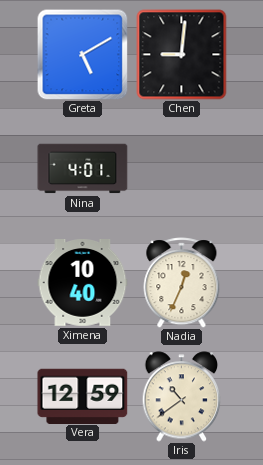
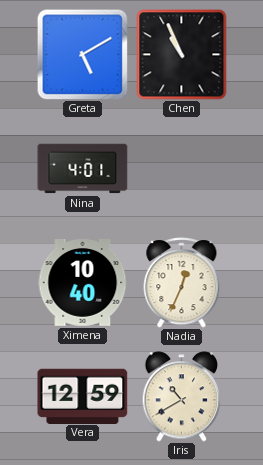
Chen: 9:01 -> 10:56
Iris: 10:39 -> 10:40
